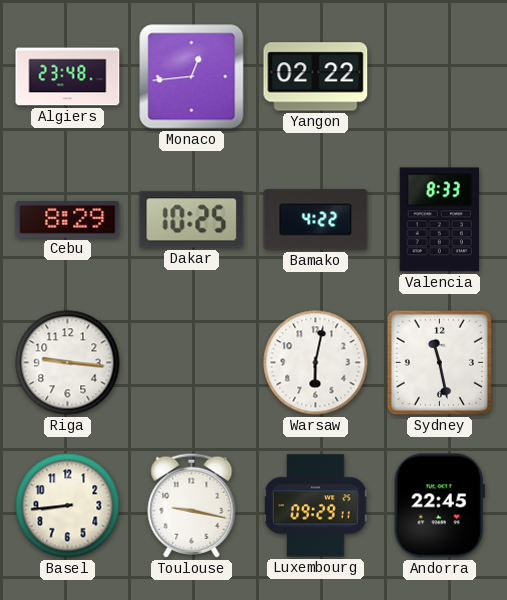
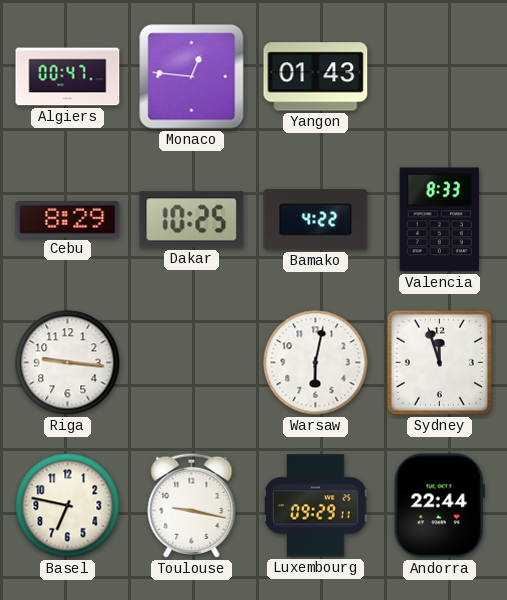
Algiers: 23:48 -> 00:47
Monaco: 12:44 -> 12:46
Yangon: 02:22 -> 01:43
Sydney: 11:28 -> 11:57
Basel: 8:44 -> 6:47
Andorra: 22:45 -> 22:44
